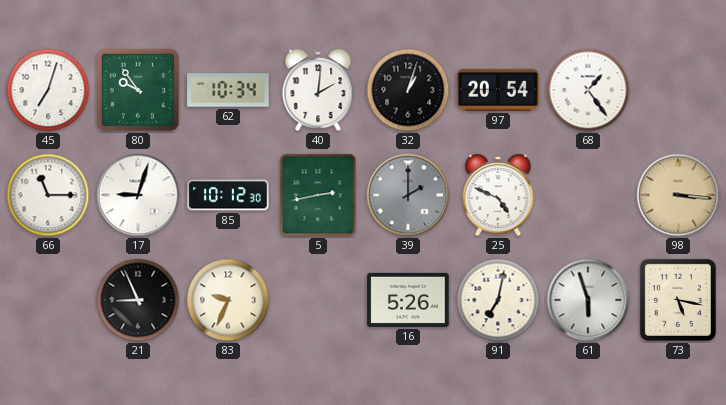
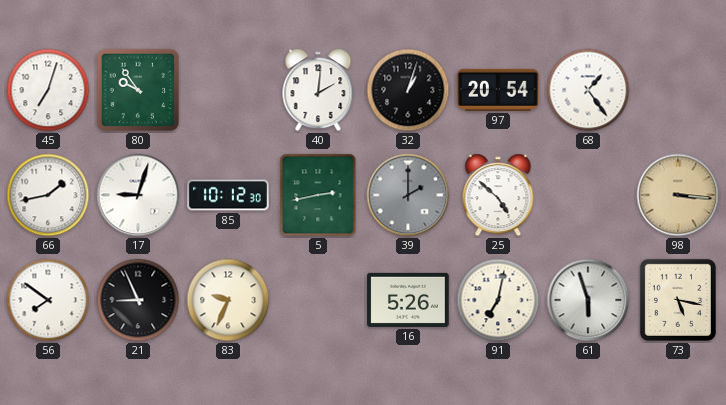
62: 10:34 -> none
66: 11:15 -> 1:43
25: 4:49 -> 4:52
56: none -> 7:51
